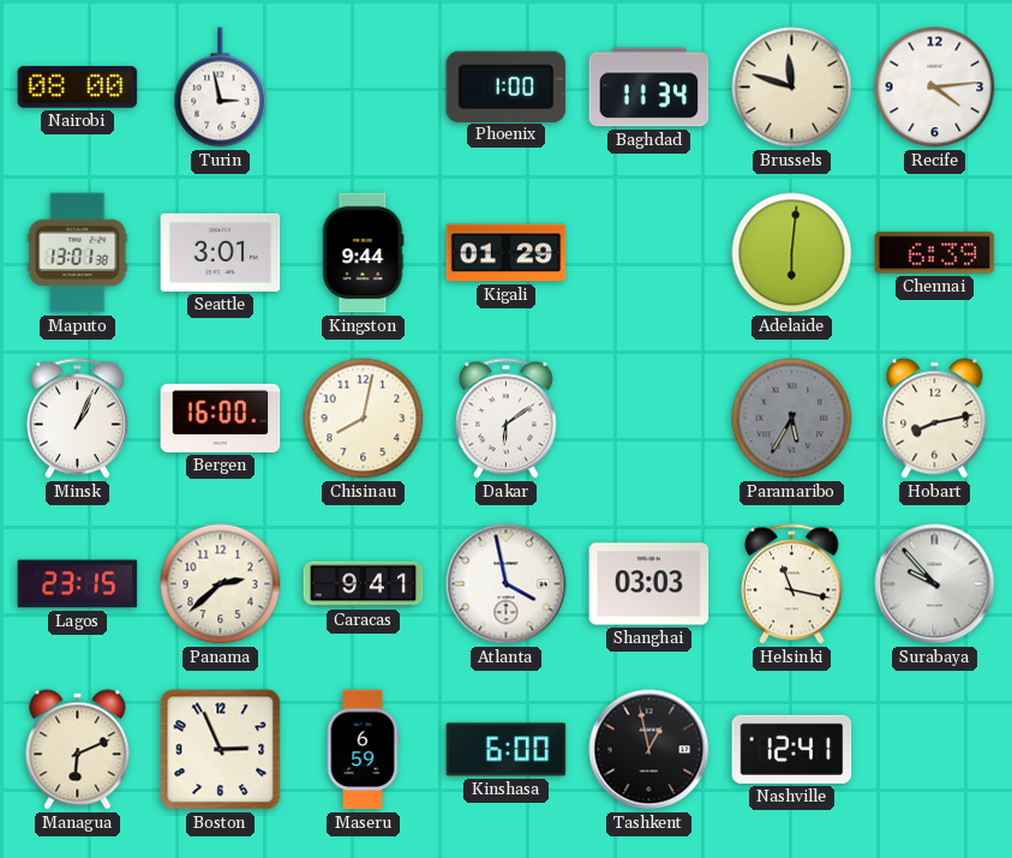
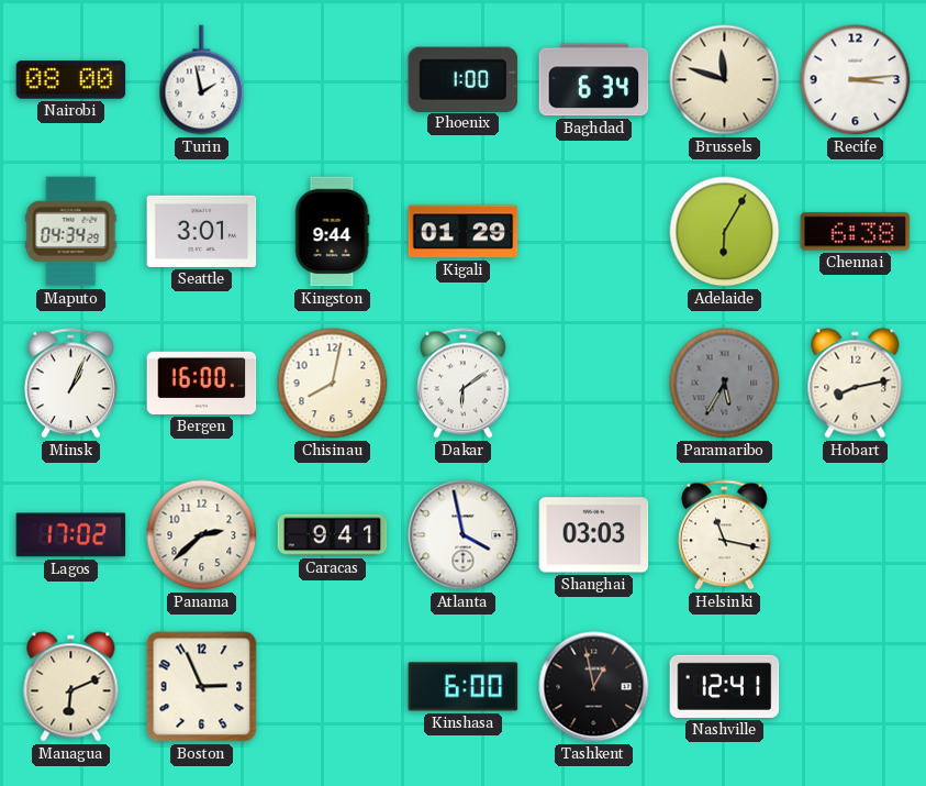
Turin: 2:58 -> 1:58
Baghdad: 11:34 -> 6:34
Recife: 4:14 -> 3:14
Maputo: 13:01 -> 04:34
Adelaide: 6:01 -> 6:05
Chennai: 6:39 -> 6:38
Lagos: 23:15 -> 17:02
Surabaya: 9:53 -> none
Maseru: 6:59 -> none
